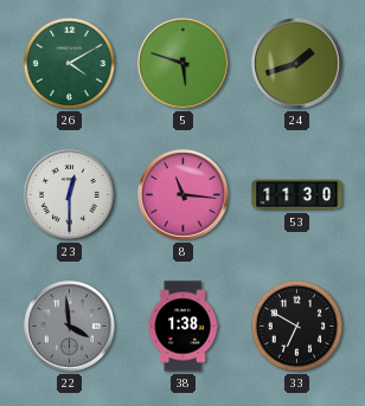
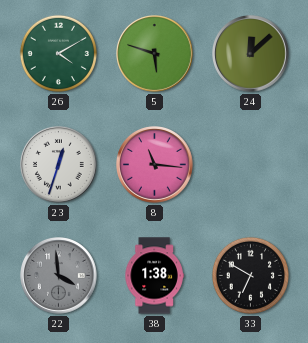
24: 1:42 -> 12:08
23: 12:30 -> 12:33
53: 11:30 -> none
